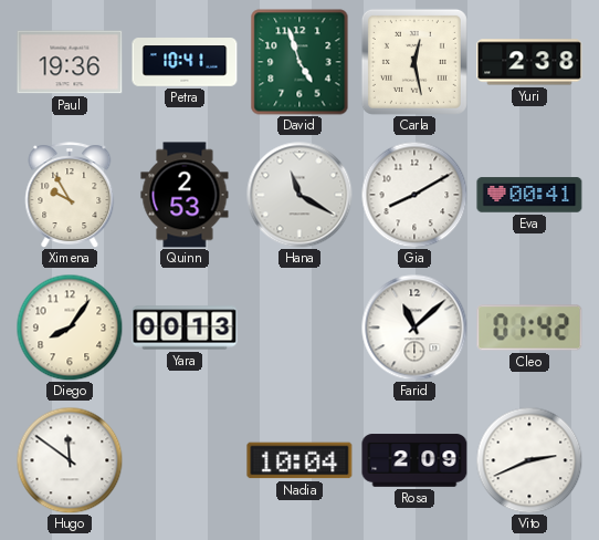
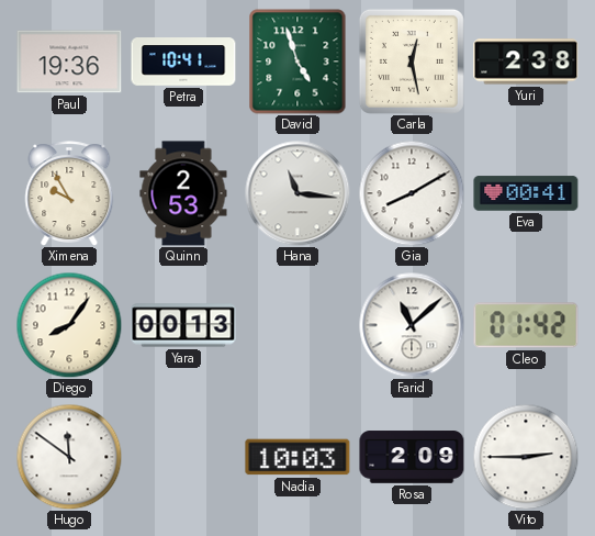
Hana: 11:20 -> 11:16
Nadia: 10:04 -> 10:03
Vito: 2:41 -> 2:45
